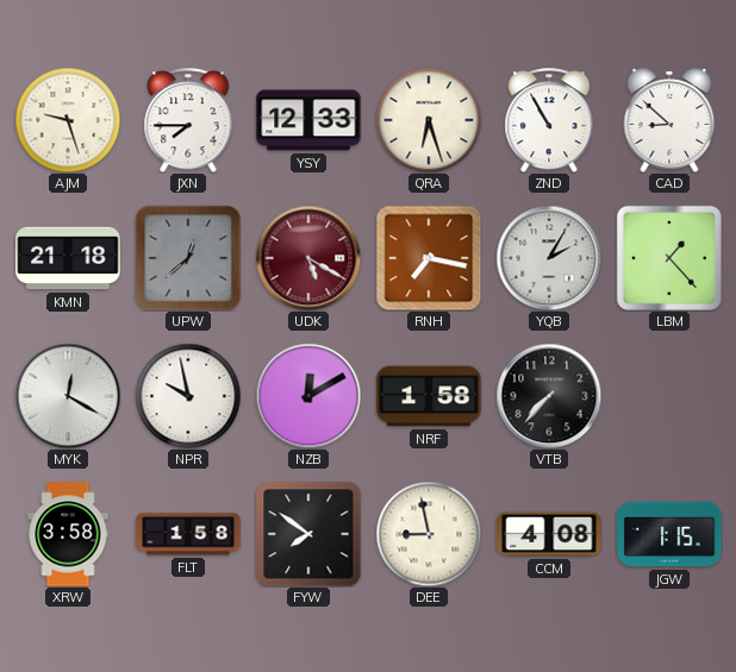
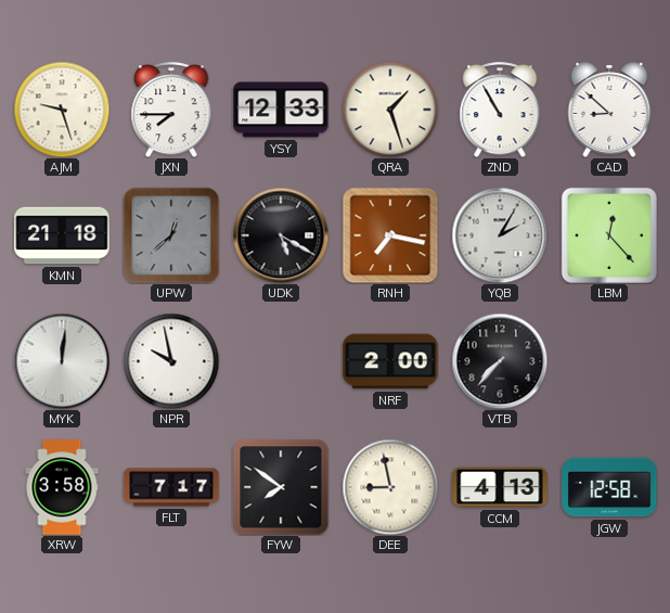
QRA: 6:27 -> 1:27
UDK dial: burgundy -> black
LBM: 1:23 -> 12:23
MYK: 12:20 -> 12:01
NZB: 12:10 -> none
NRF: 1:58 -> 2:00
FLT: 1:58 -> 7:17
CCM: 4:08 -> 4:13
JGW: 1:15 -> 12:58
